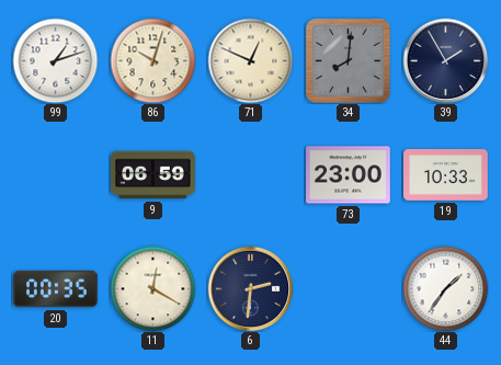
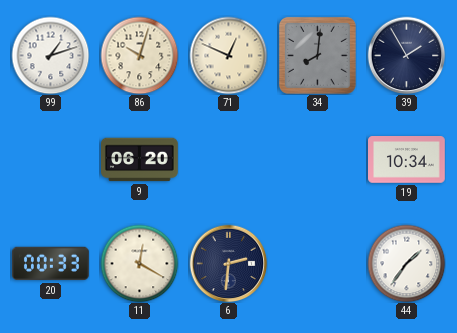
9: 06:59 -> 06:20
73: 23:00 -> none
19: 10:33 -> 10:34
20: 00:35 -> 00:33
